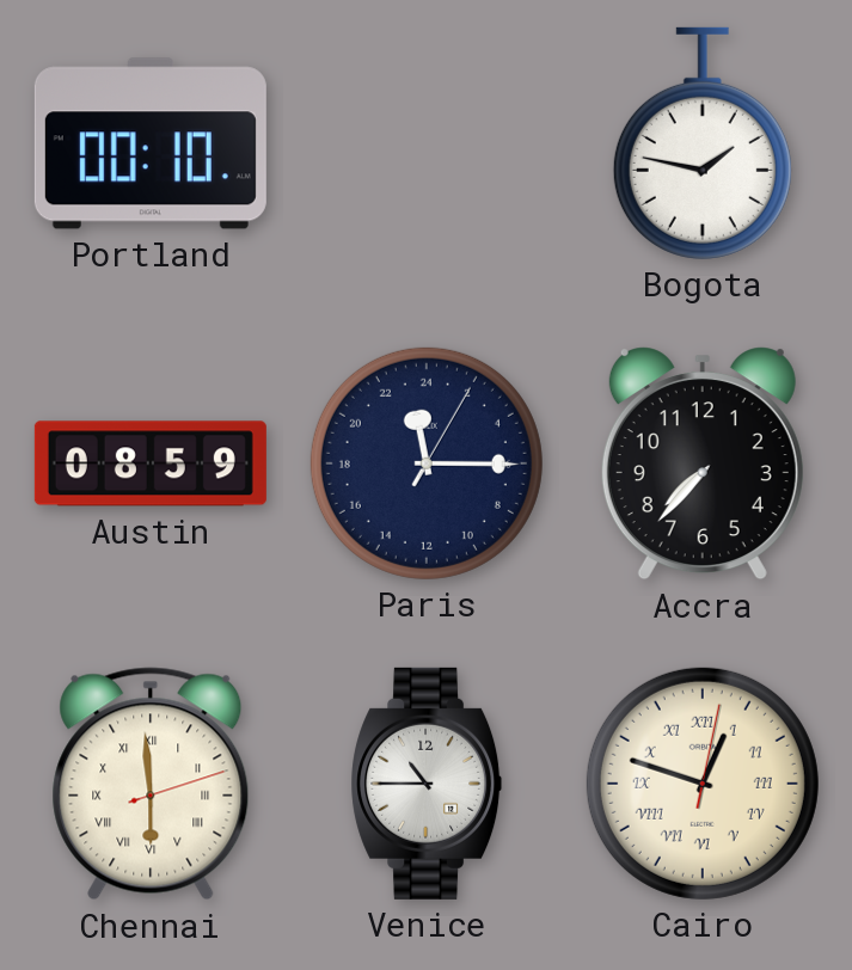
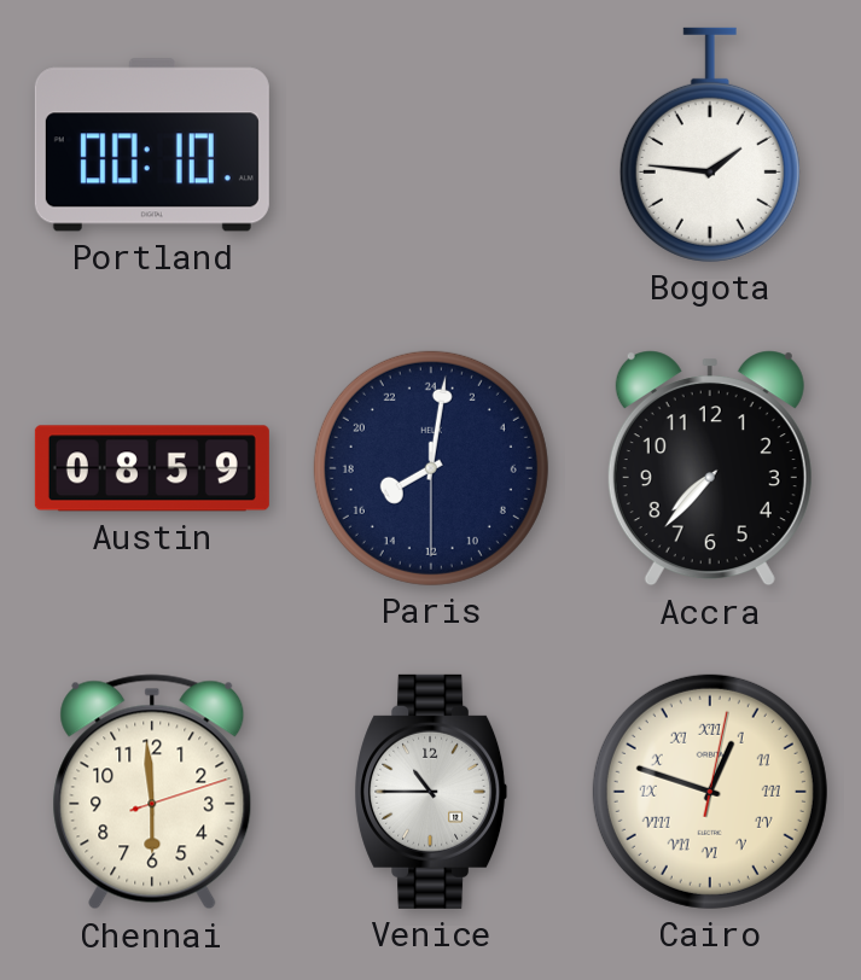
Bogota: 1:47 -> 1:46
Paris: 23:15 -> 16:01
Chennai numerals: Roman -> Arabic
